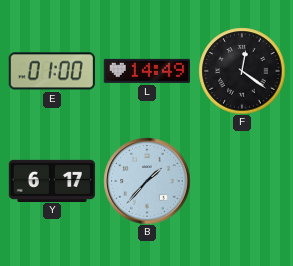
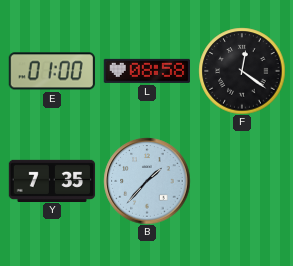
L: 14:49 -> 08:58
Y: 6:17 -> 7:35
